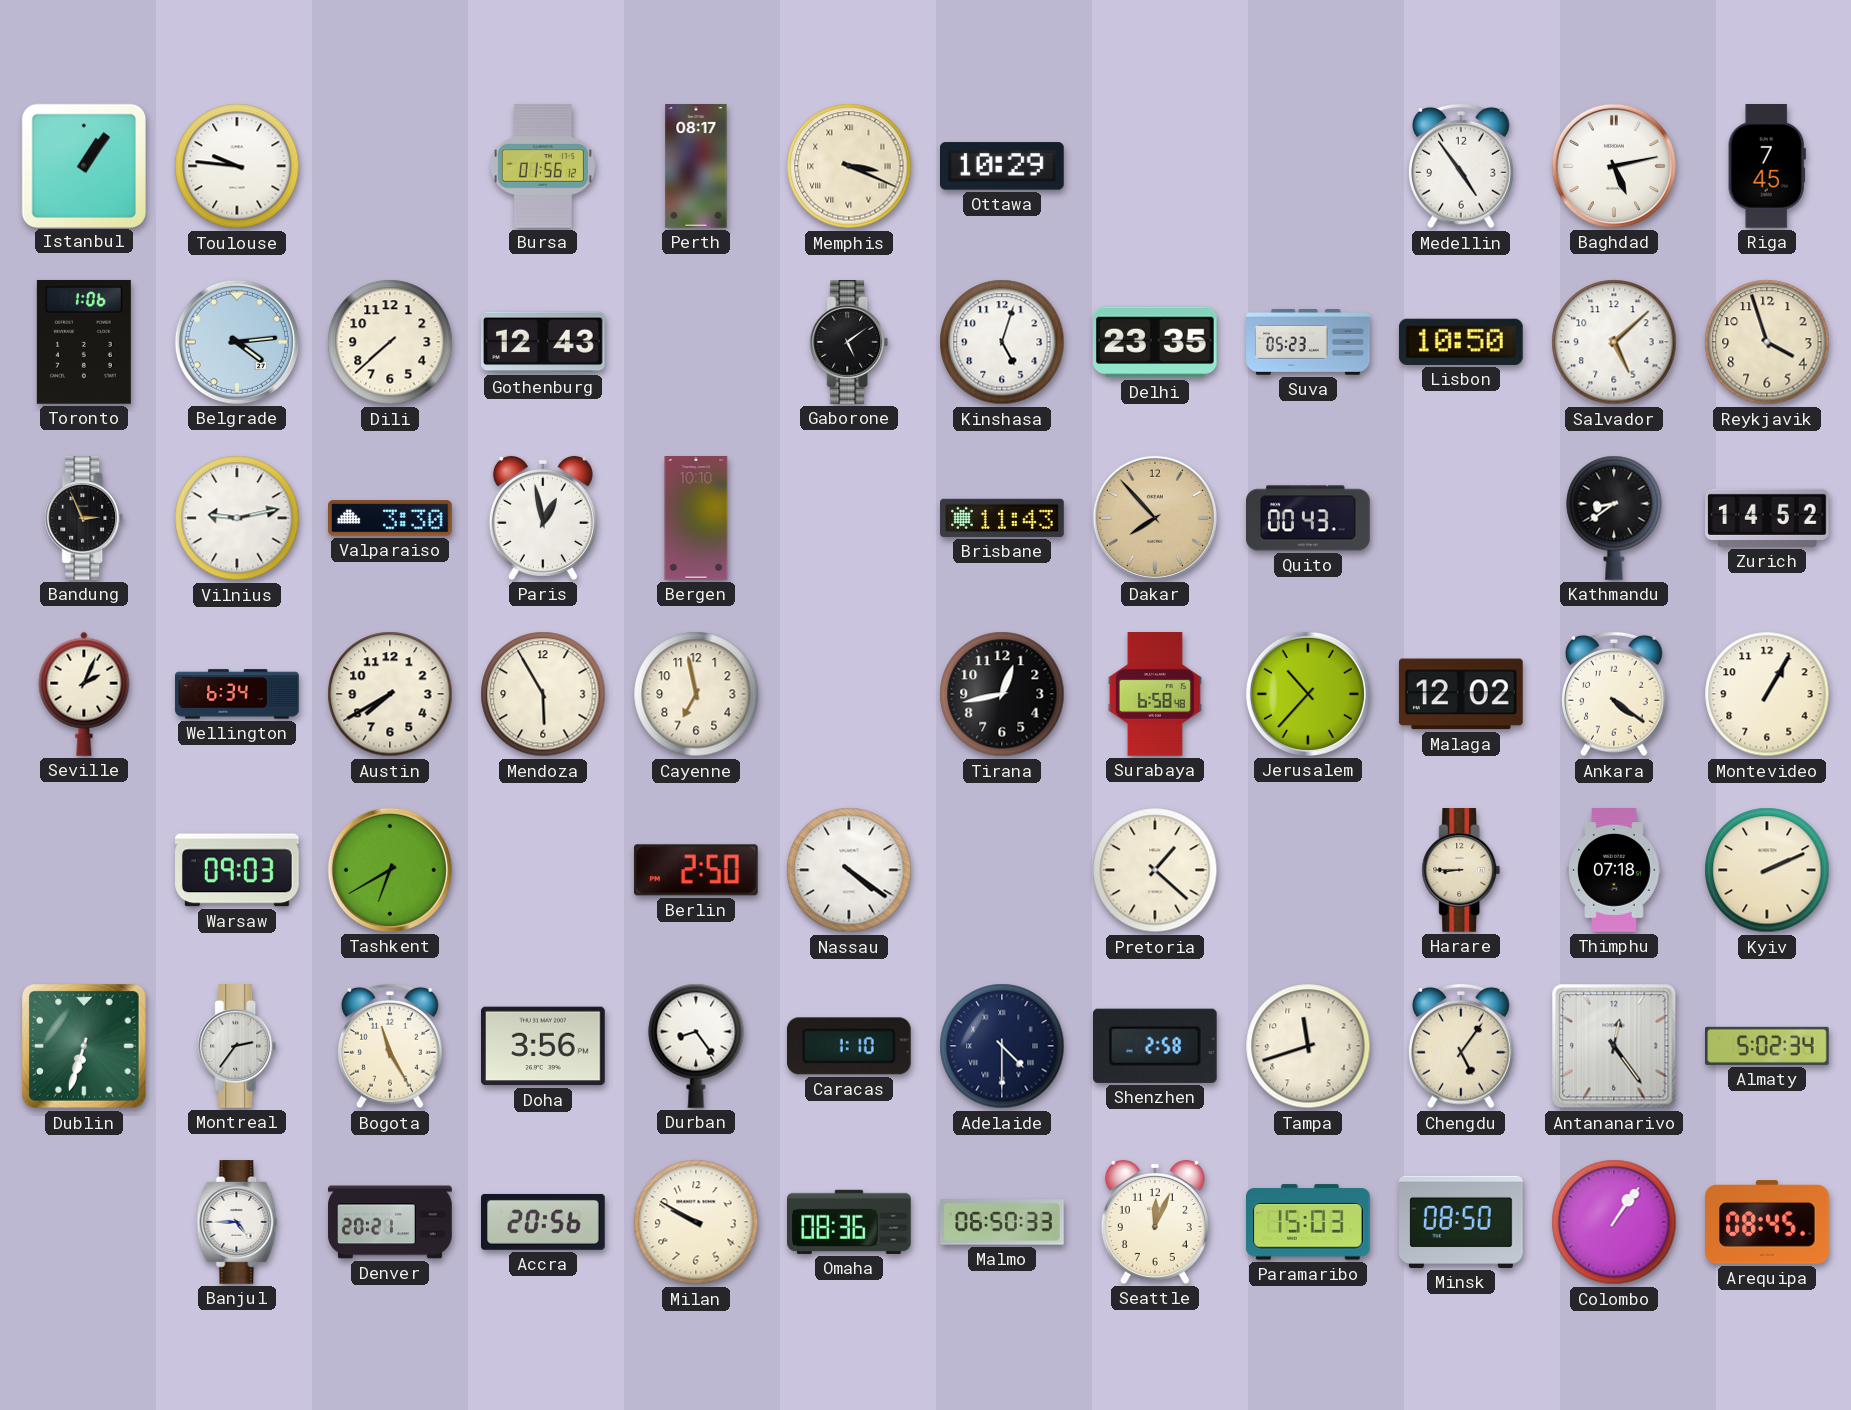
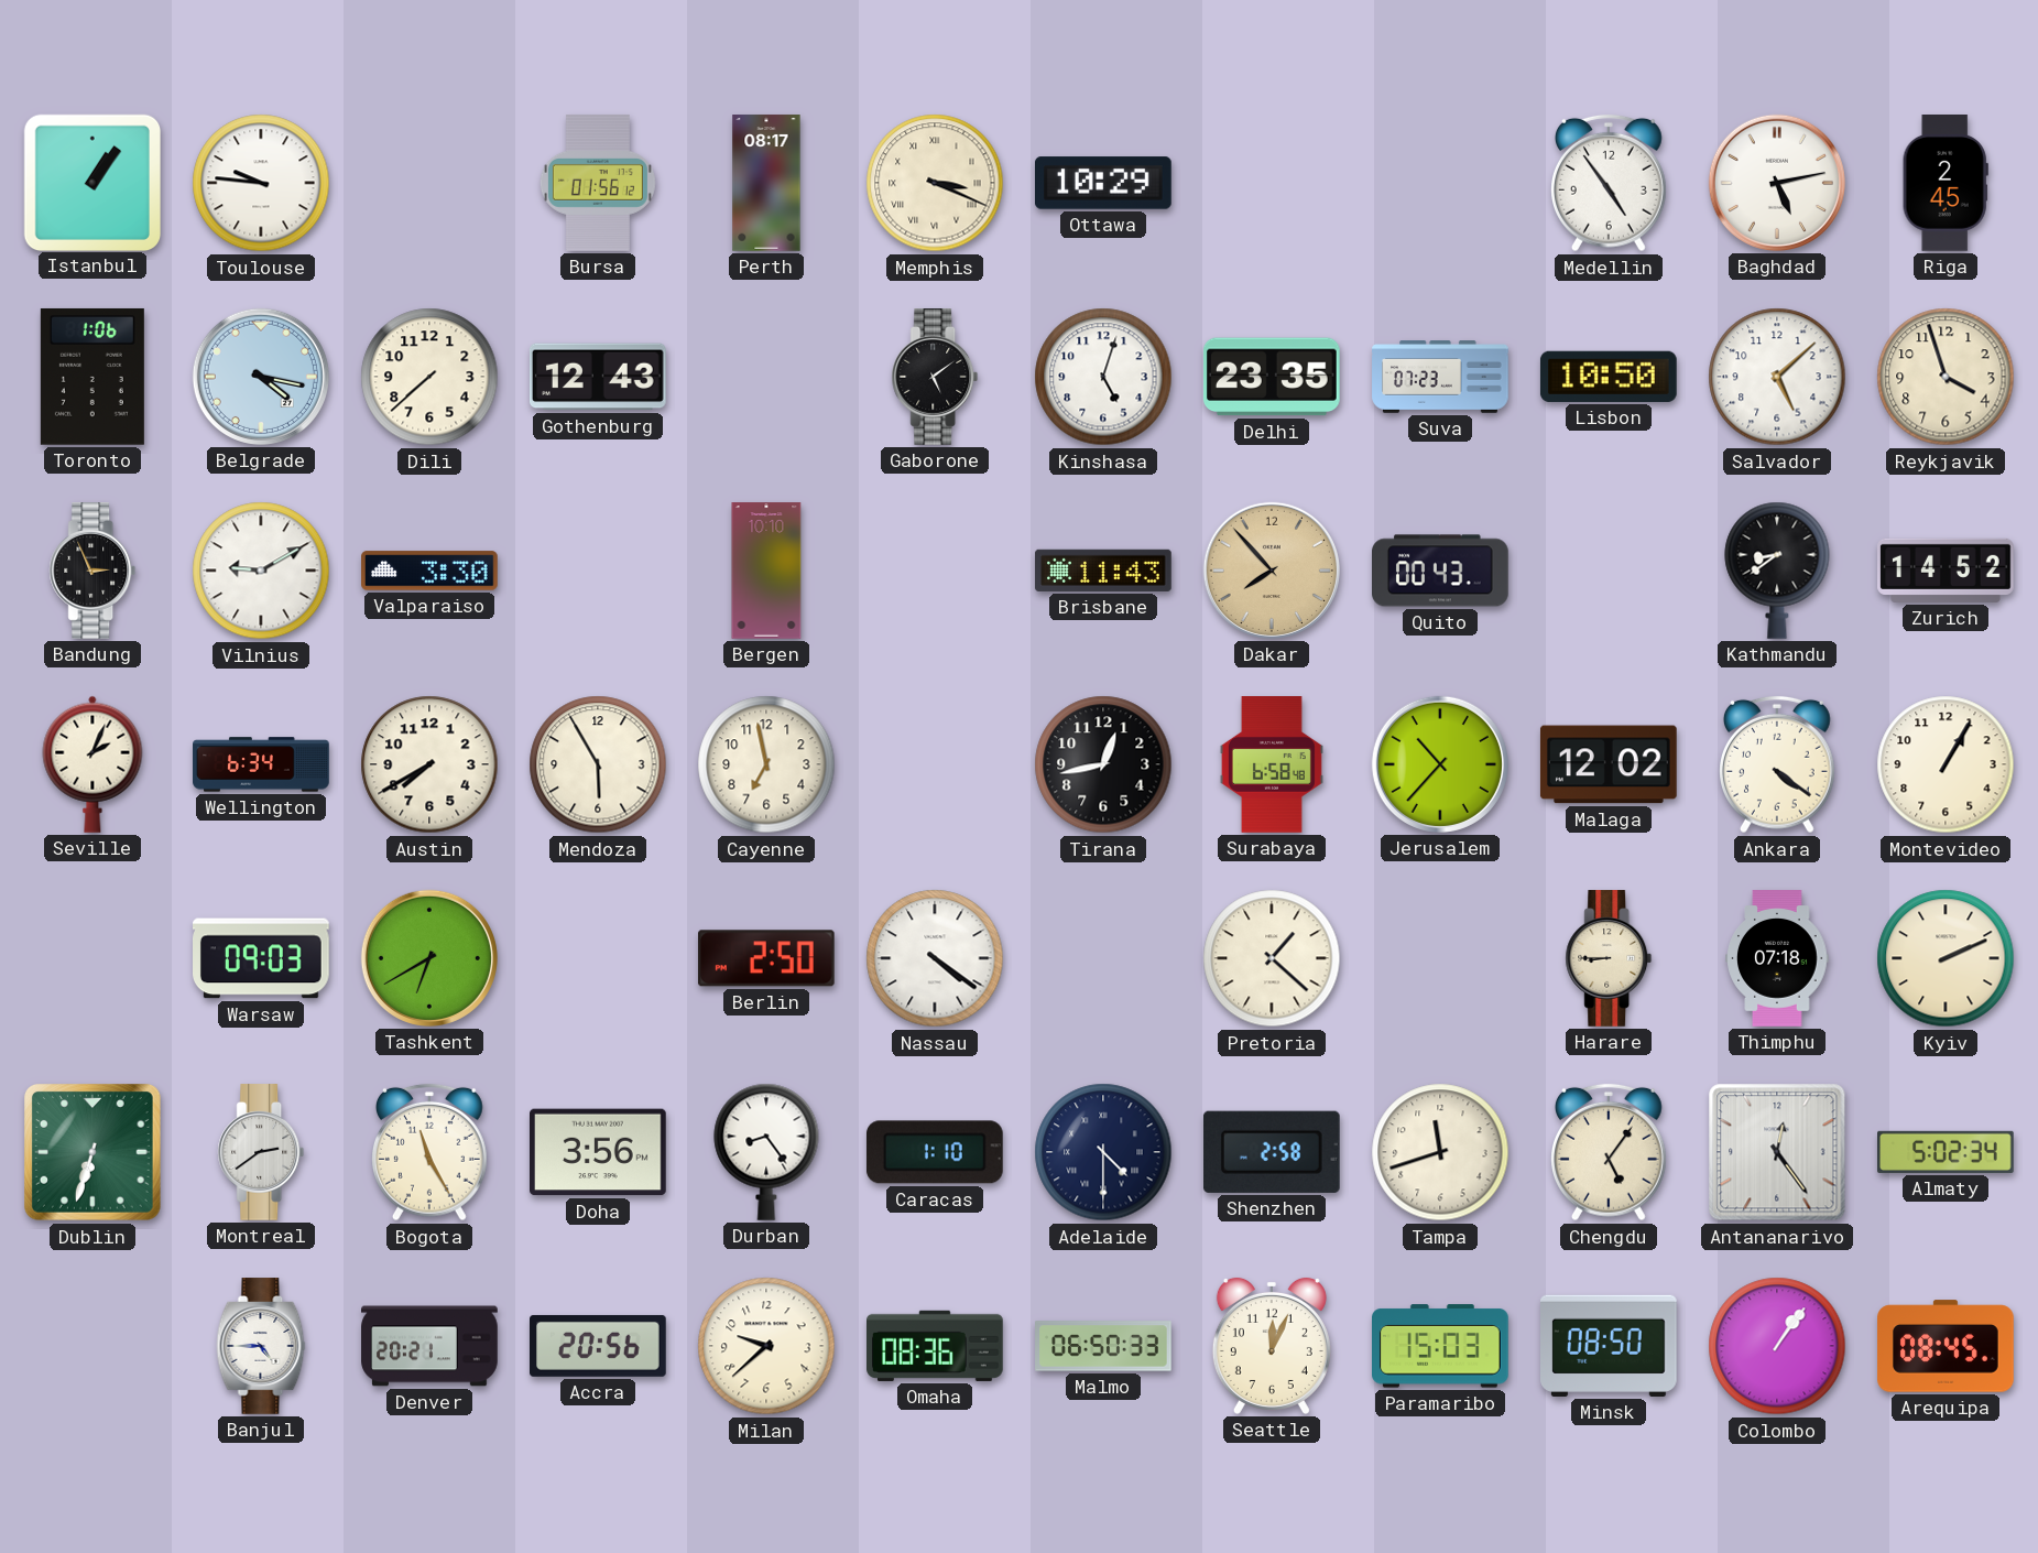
Riga: 7:45 -> 2:45
Belgrade: 4:14 -> 4:17
Suva: 05:23 -> 07:23
Vilnius: 9:13 -> 9:10
Paris: 12:58 -> none
Montreal: 2:36 -> 2:39
Milan: 9:50 -> 9:38
